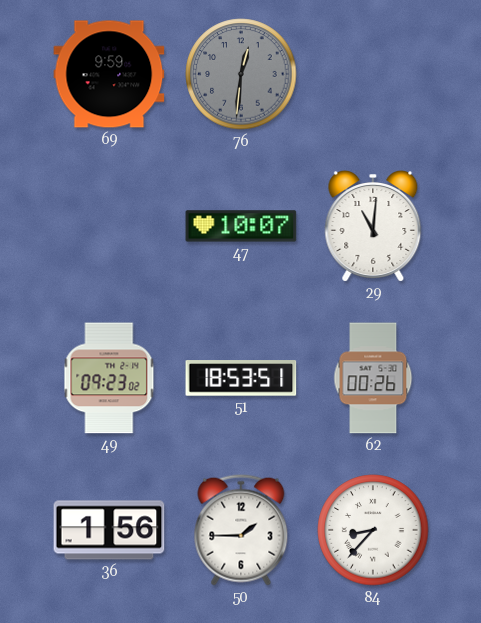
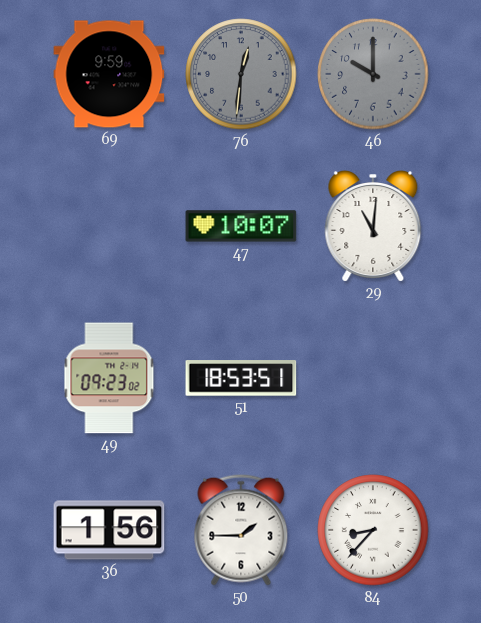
46: none -> 10:00
62: 00:26 -> none
